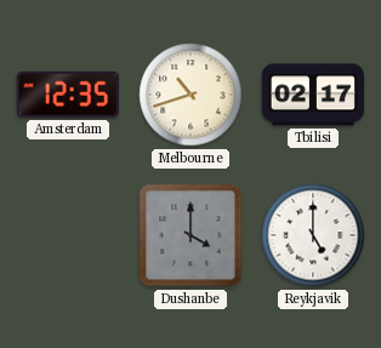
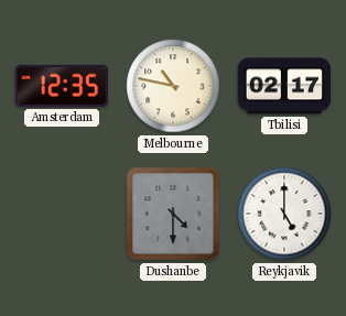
Melbourne: 10:42 -> 10:47
Dushanbe: 4:00 -> 4:30
